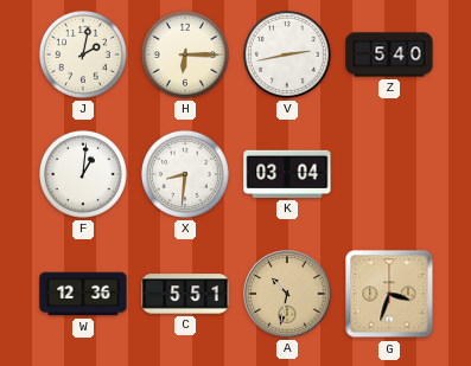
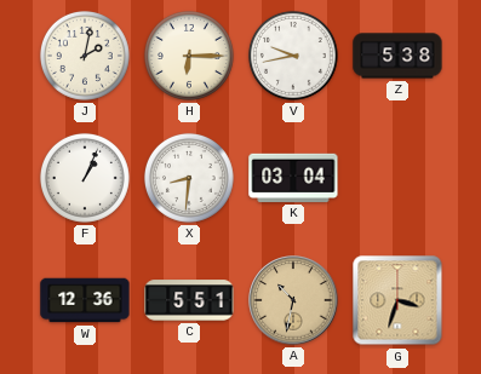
V: 2:43 -> 9:43
Z: 5:40 -> 5:38
F: 1:01 -> 1:04
